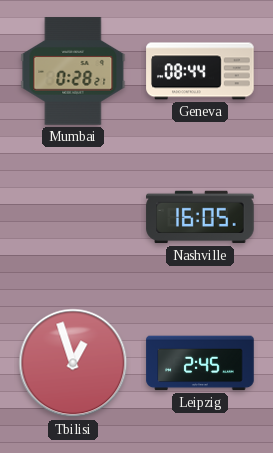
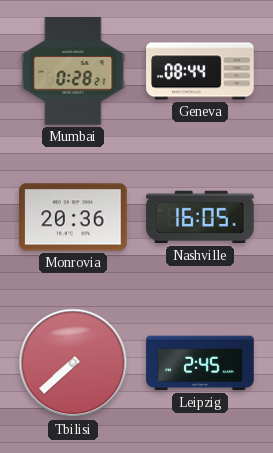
Monrovia: none -> 20:36
Tbilisi: 12:57 -> 7:38
